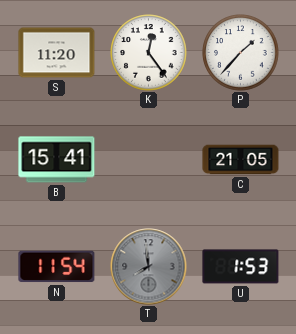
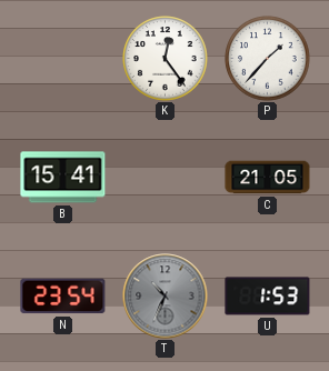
S: 11:20 -> none
N: 11:54 -> 23:54
T: 7:59 -> 10:34
